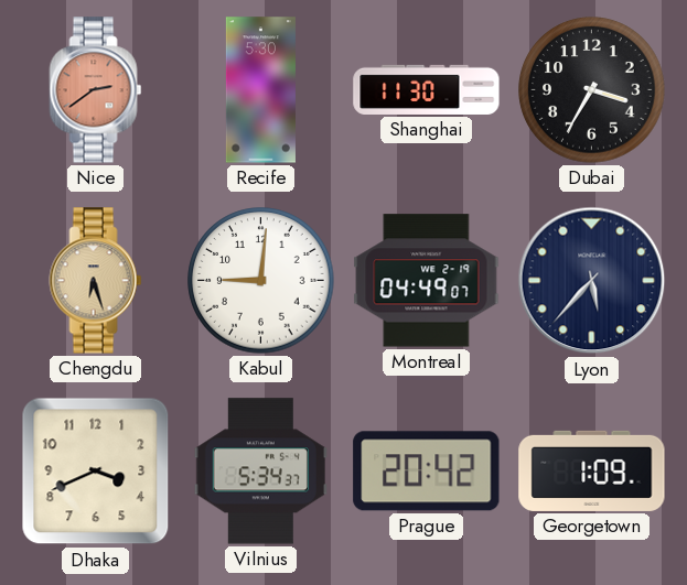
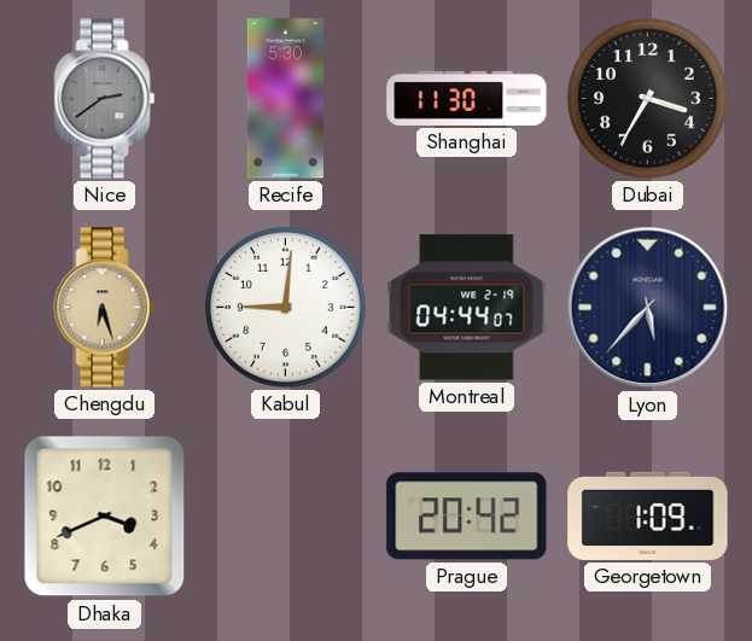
Nice dial: salmon -> grey
Montreal: 04:49 -> 04:44
Vilnius: 5:34 -> none
